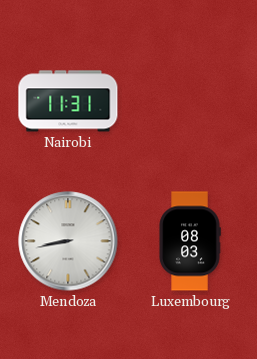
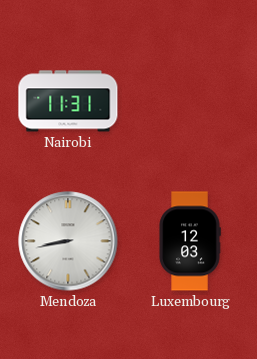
Luxembourg: 08:03 -> 12:03
